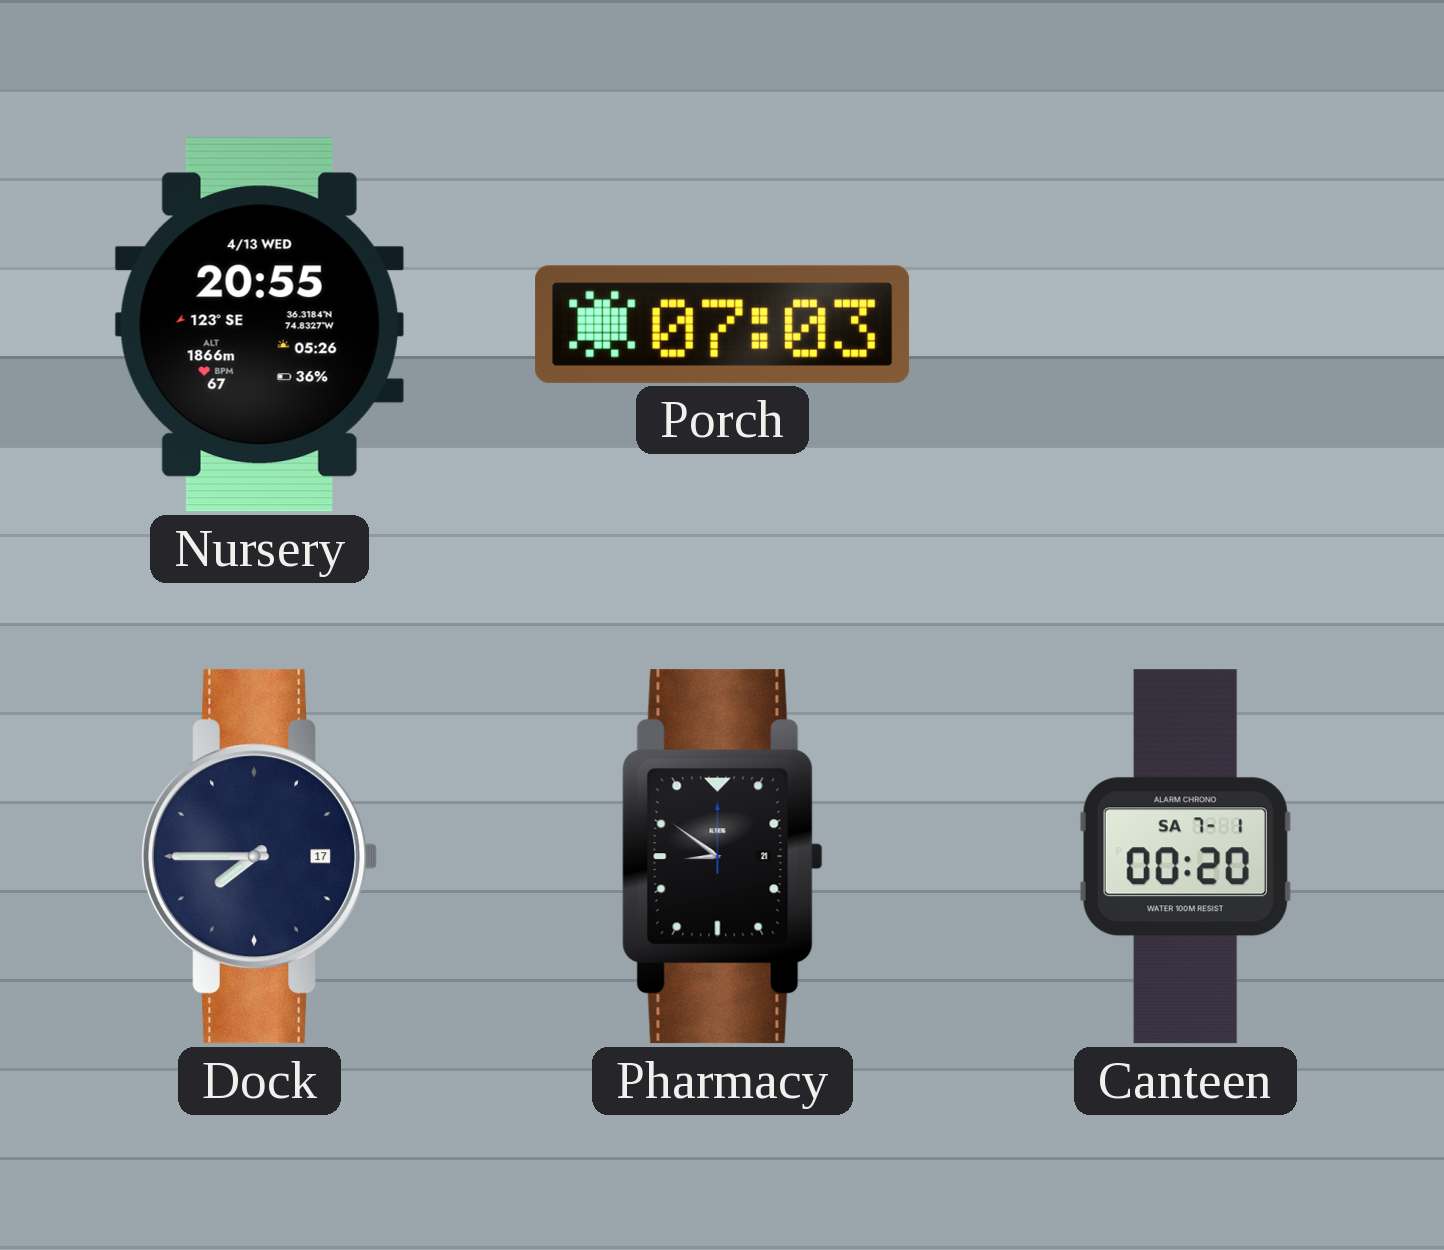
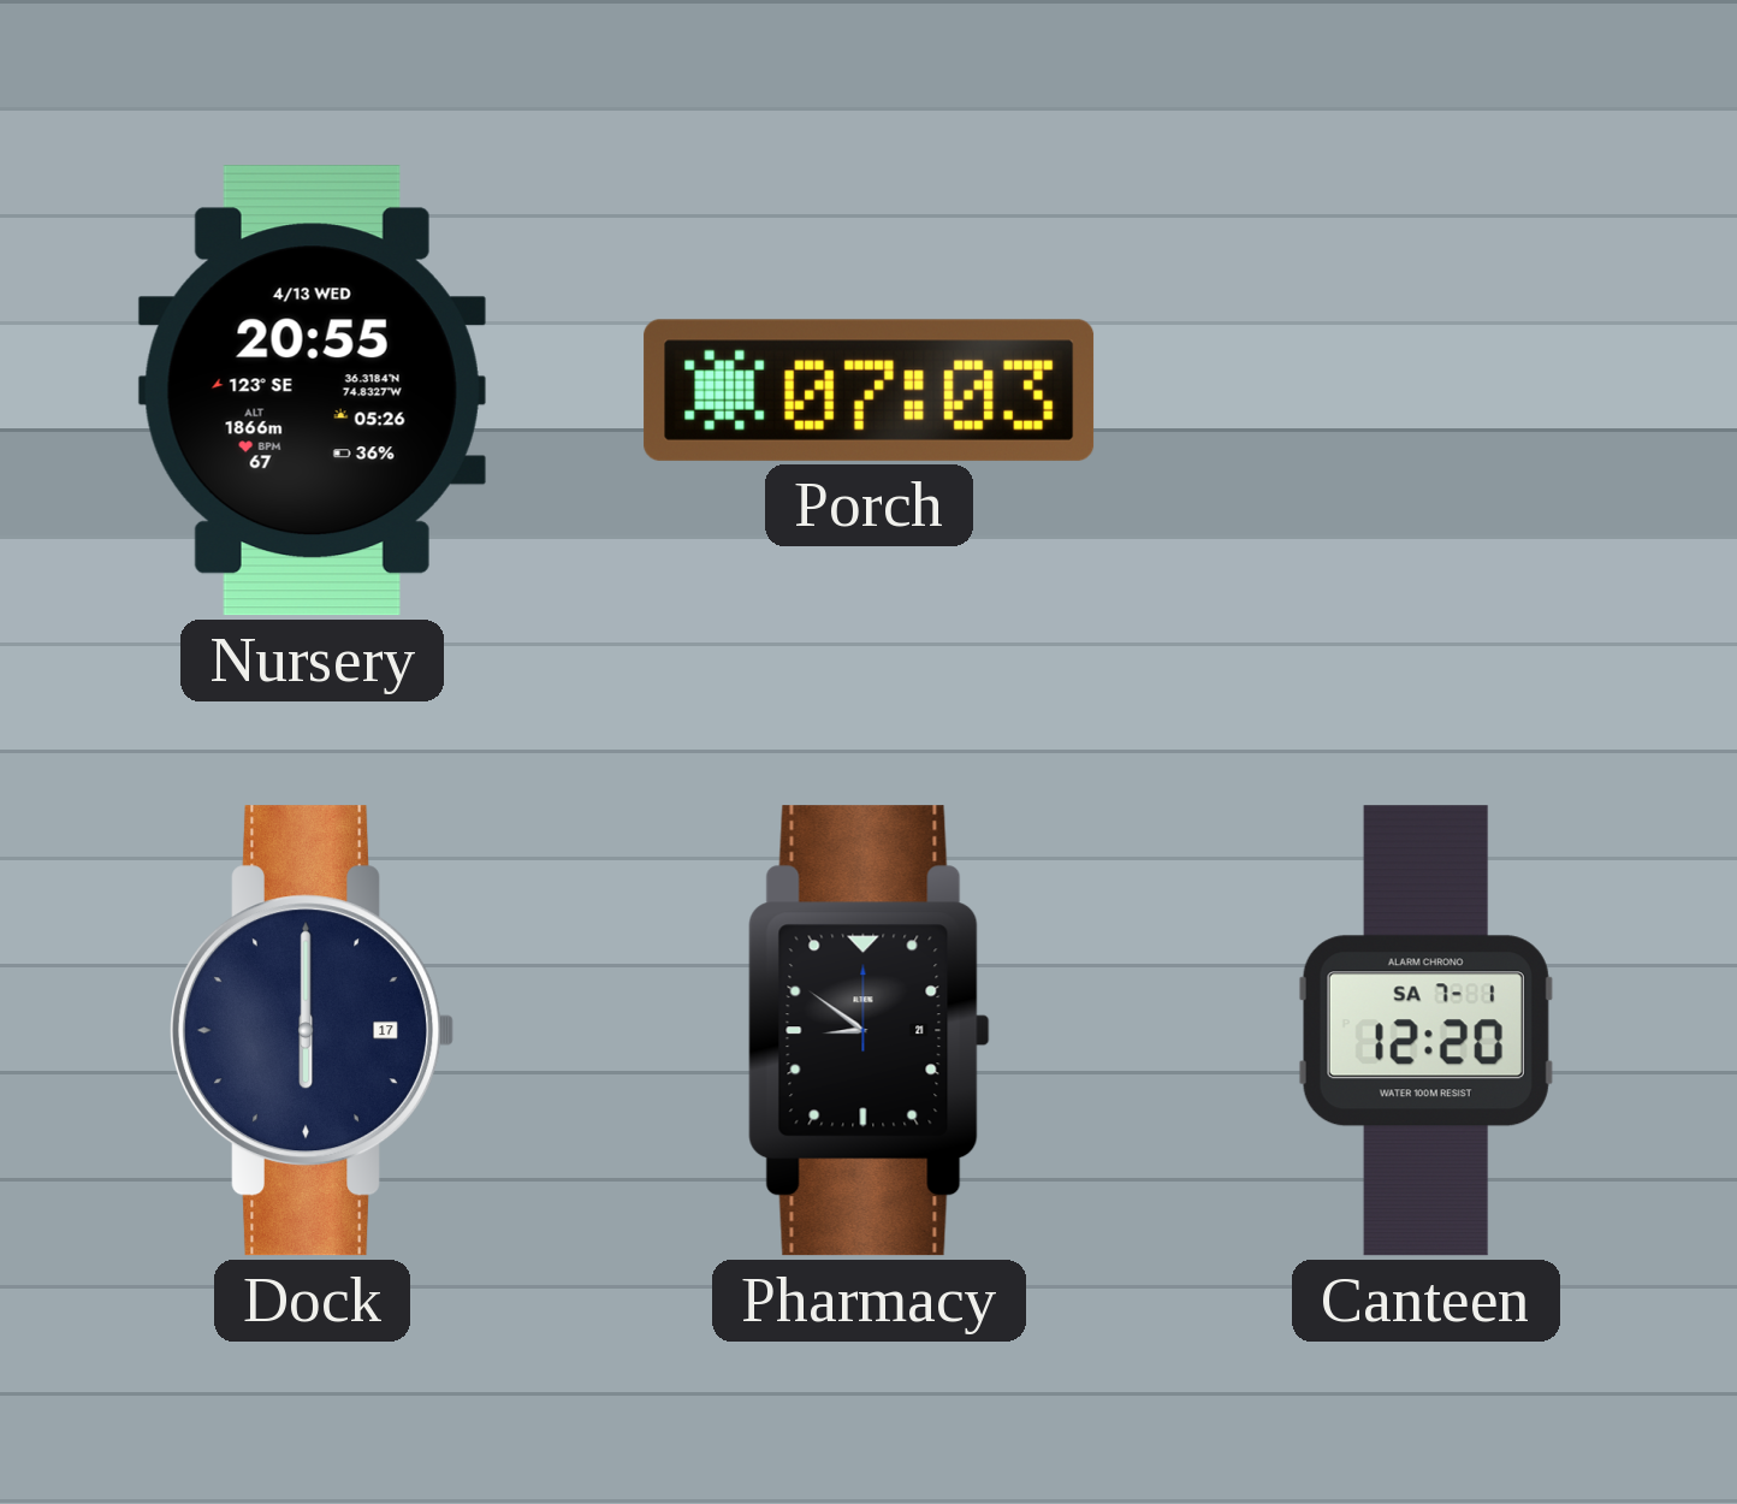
Dock: 7:45 -> 6:00
Canteen: 00:20 -> 12:20
